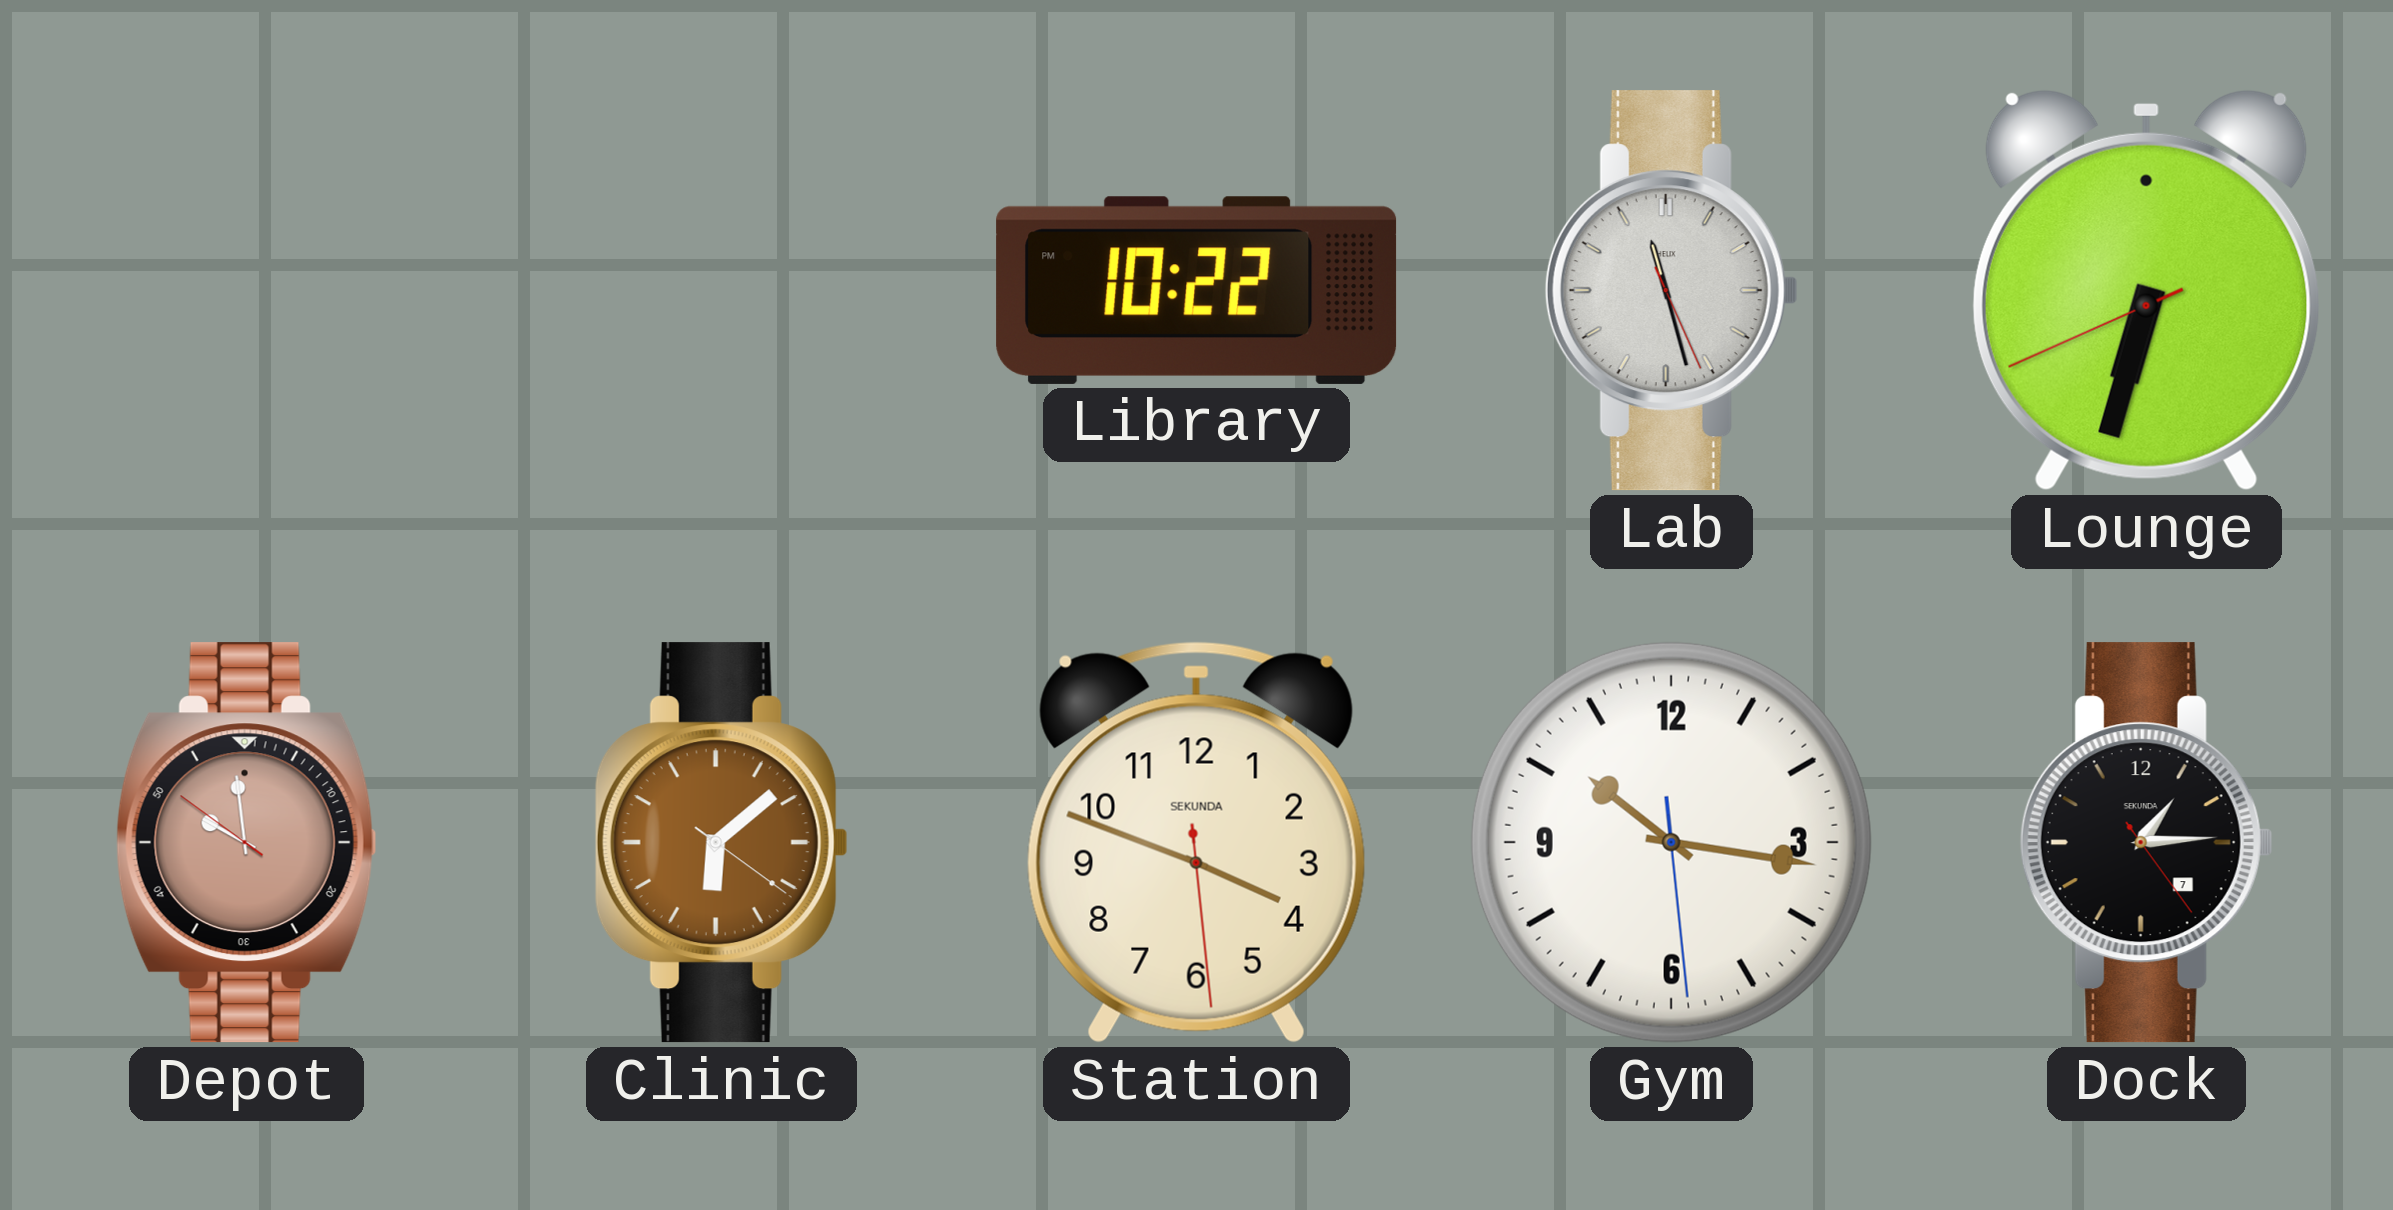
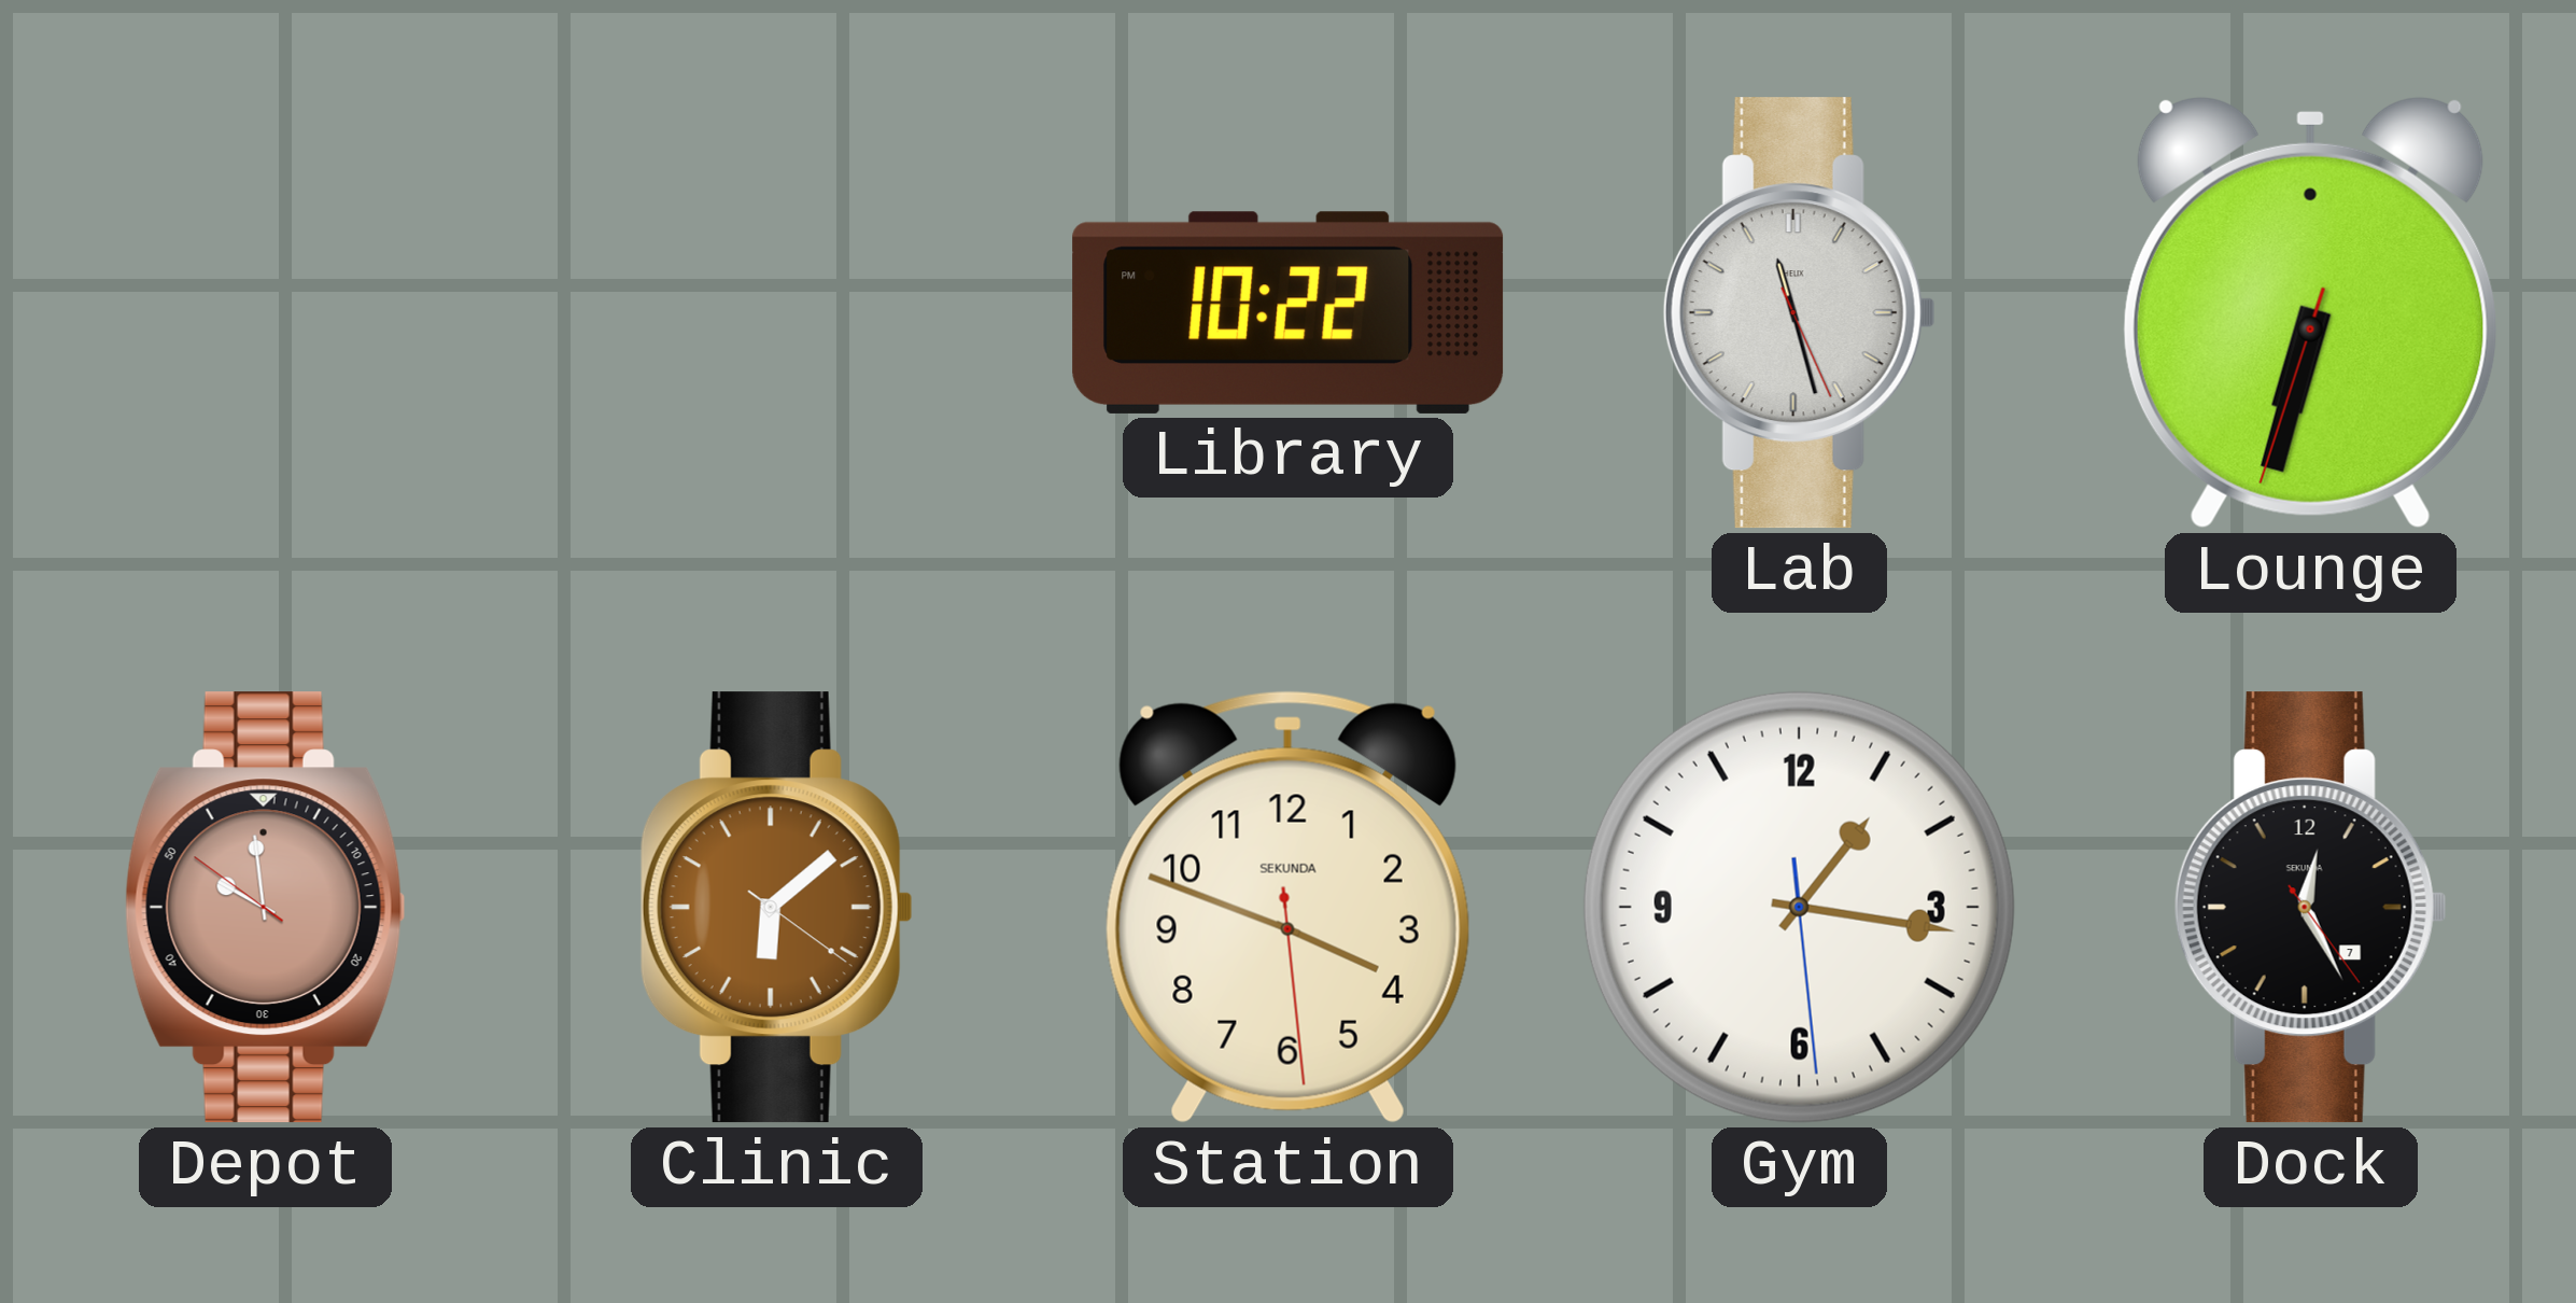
Lounge: 6:32:41 -> 6:32:33
Gym: 10:16 -> 1:16
Dock: 1:14 -> 12:25
